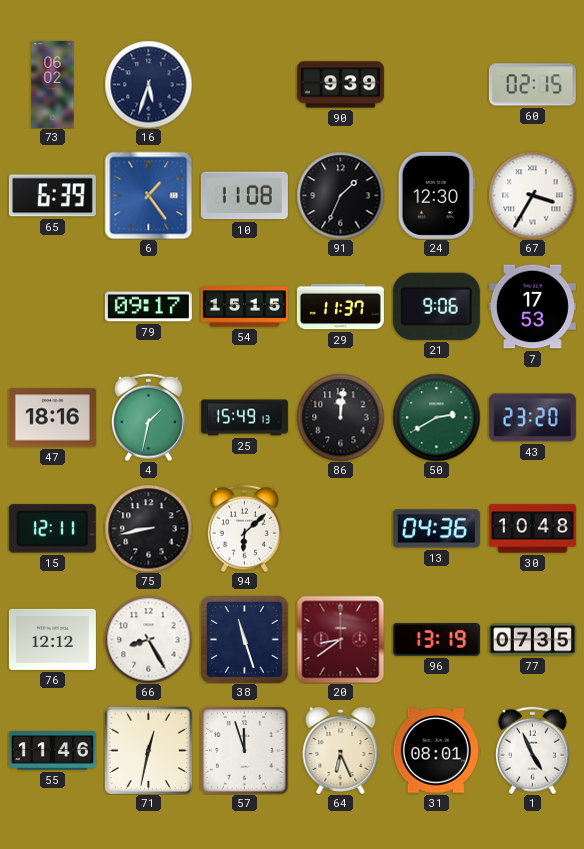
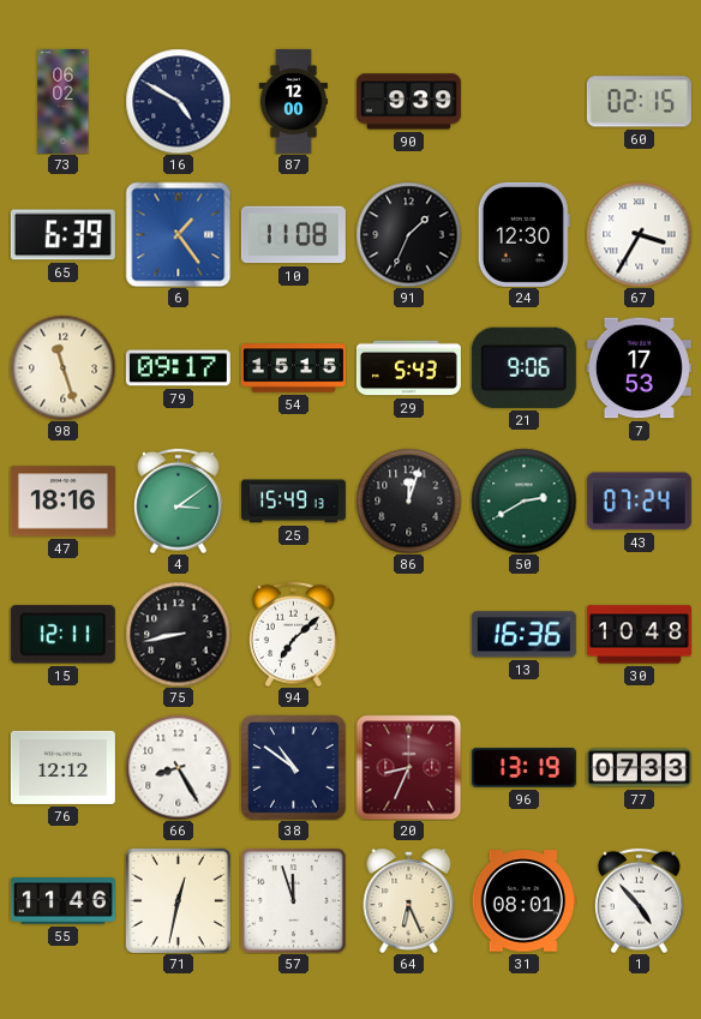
16: 5:33 -> 4:50
87: none -> 12:00
98: none -> 11:27
29: 11:37 -> 5:43
4: 1:32 -> 3:09
86: 12:01 -> 12:03
43: 23:20 -> 07:24
94: 6:08 -> 7:08
13: 04:36 -> 16:36
38: 11:27 -> 10:51
20: 8:39 -> 8:34
77: 07:35 -> 07:33
1: 4:56 -> 4:53
